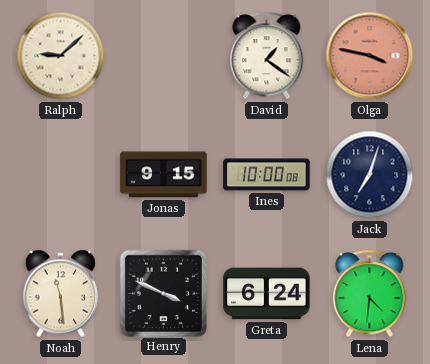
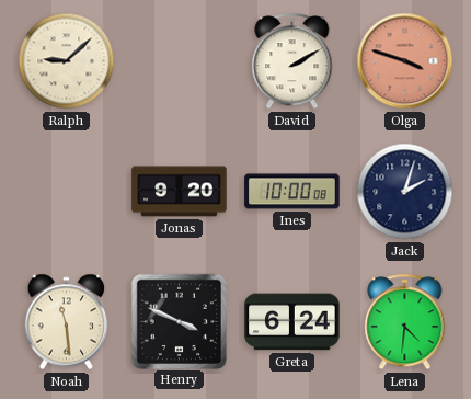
David: 1:21 -> 2:10
Olga: 3:47 -> 3:48
Jonas: 9:15 -> 9:20
Jack: 7:03 -> 2:03
